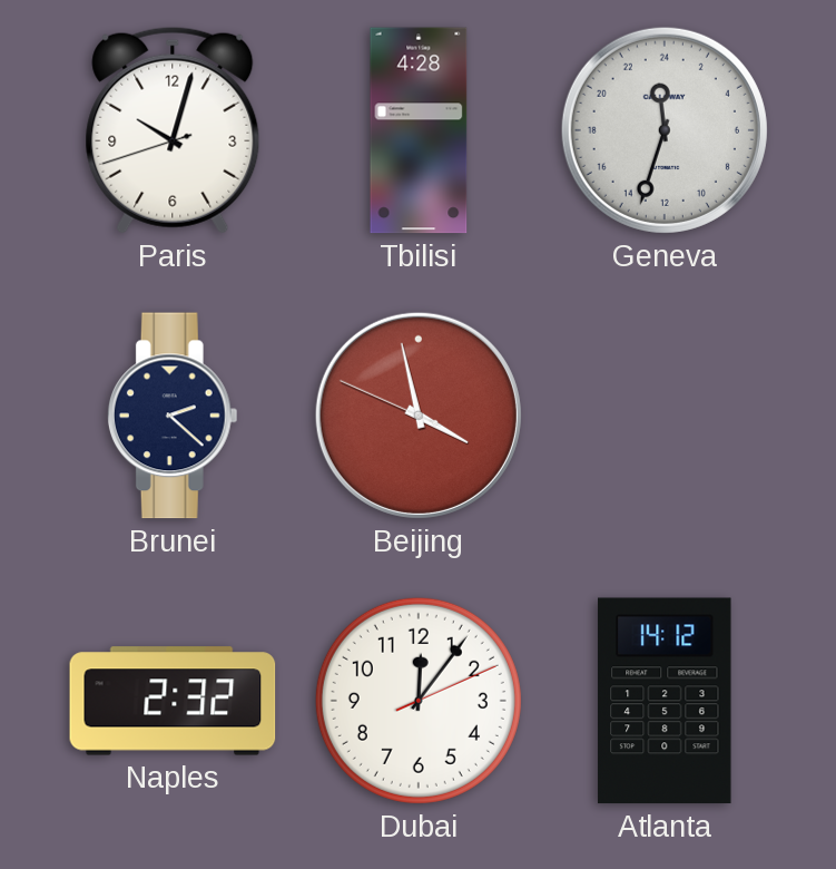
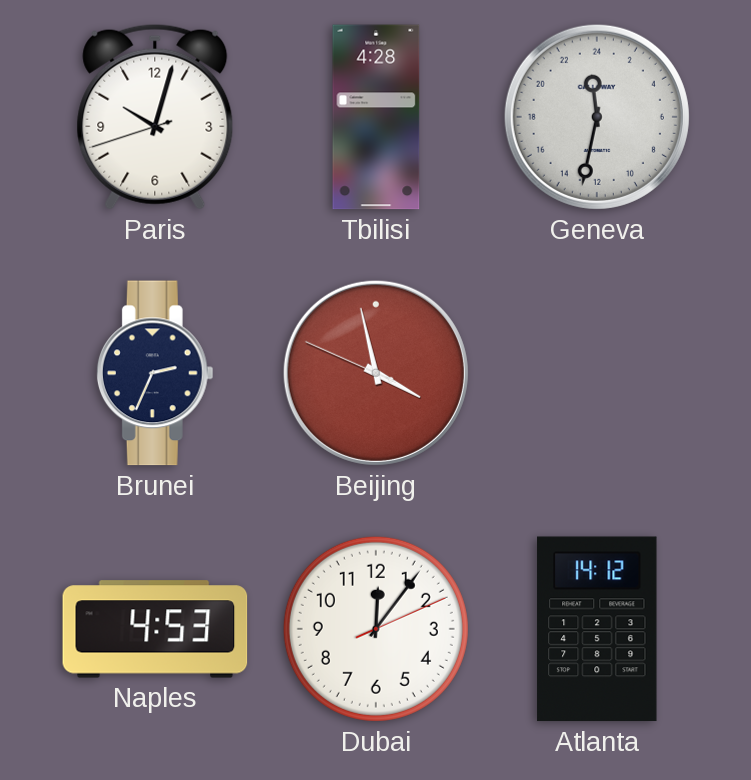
Geneva: 23:33 -> 23:32
Brunei: 2:22 -> 2:34
Naples: 2:32 -> 4:53
